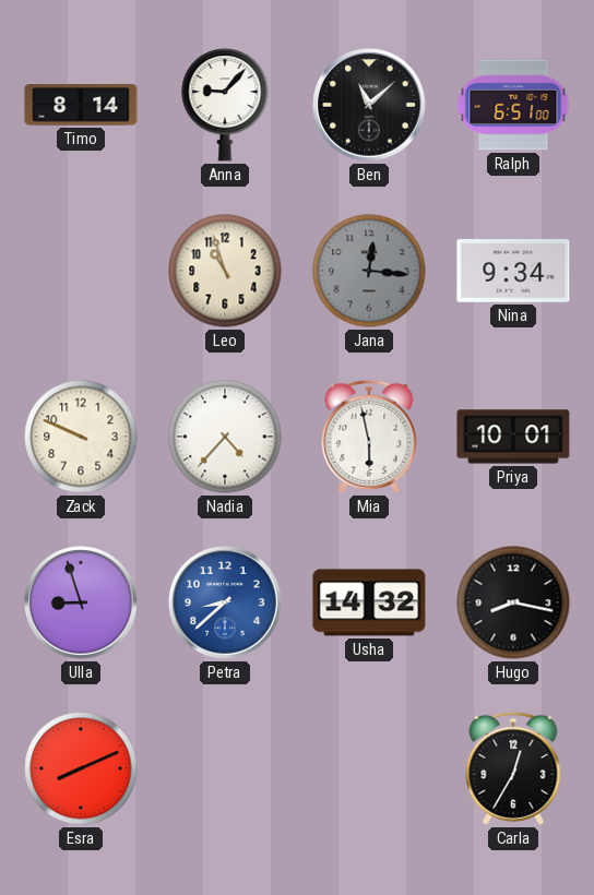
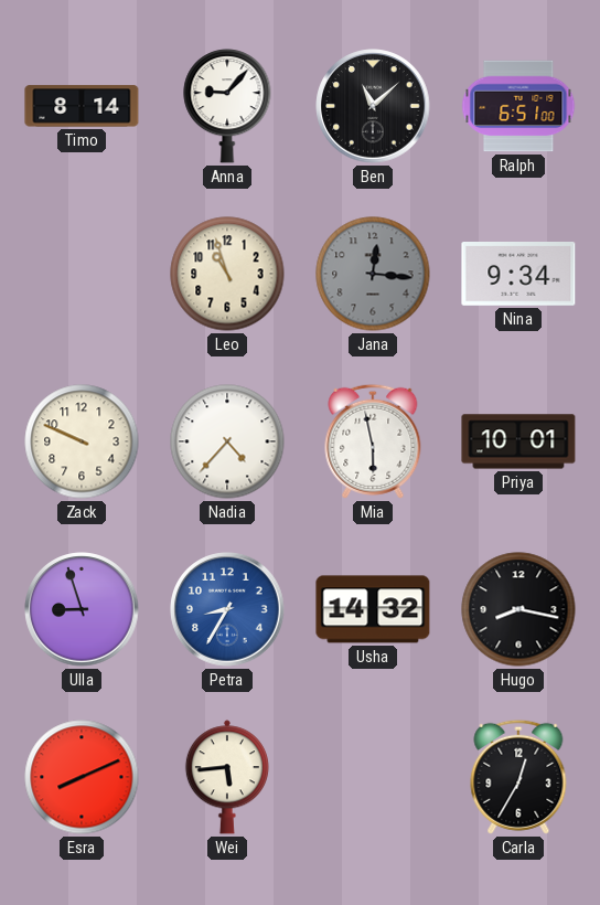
Petra: 8:38 -> 8:35
Wei: none -> 5:44
